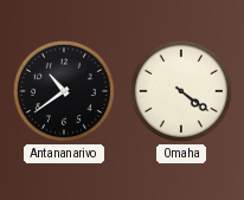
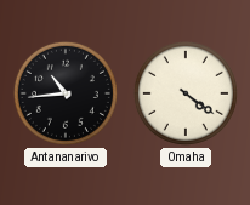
Antananarivo: 10:39 -> 10:44
